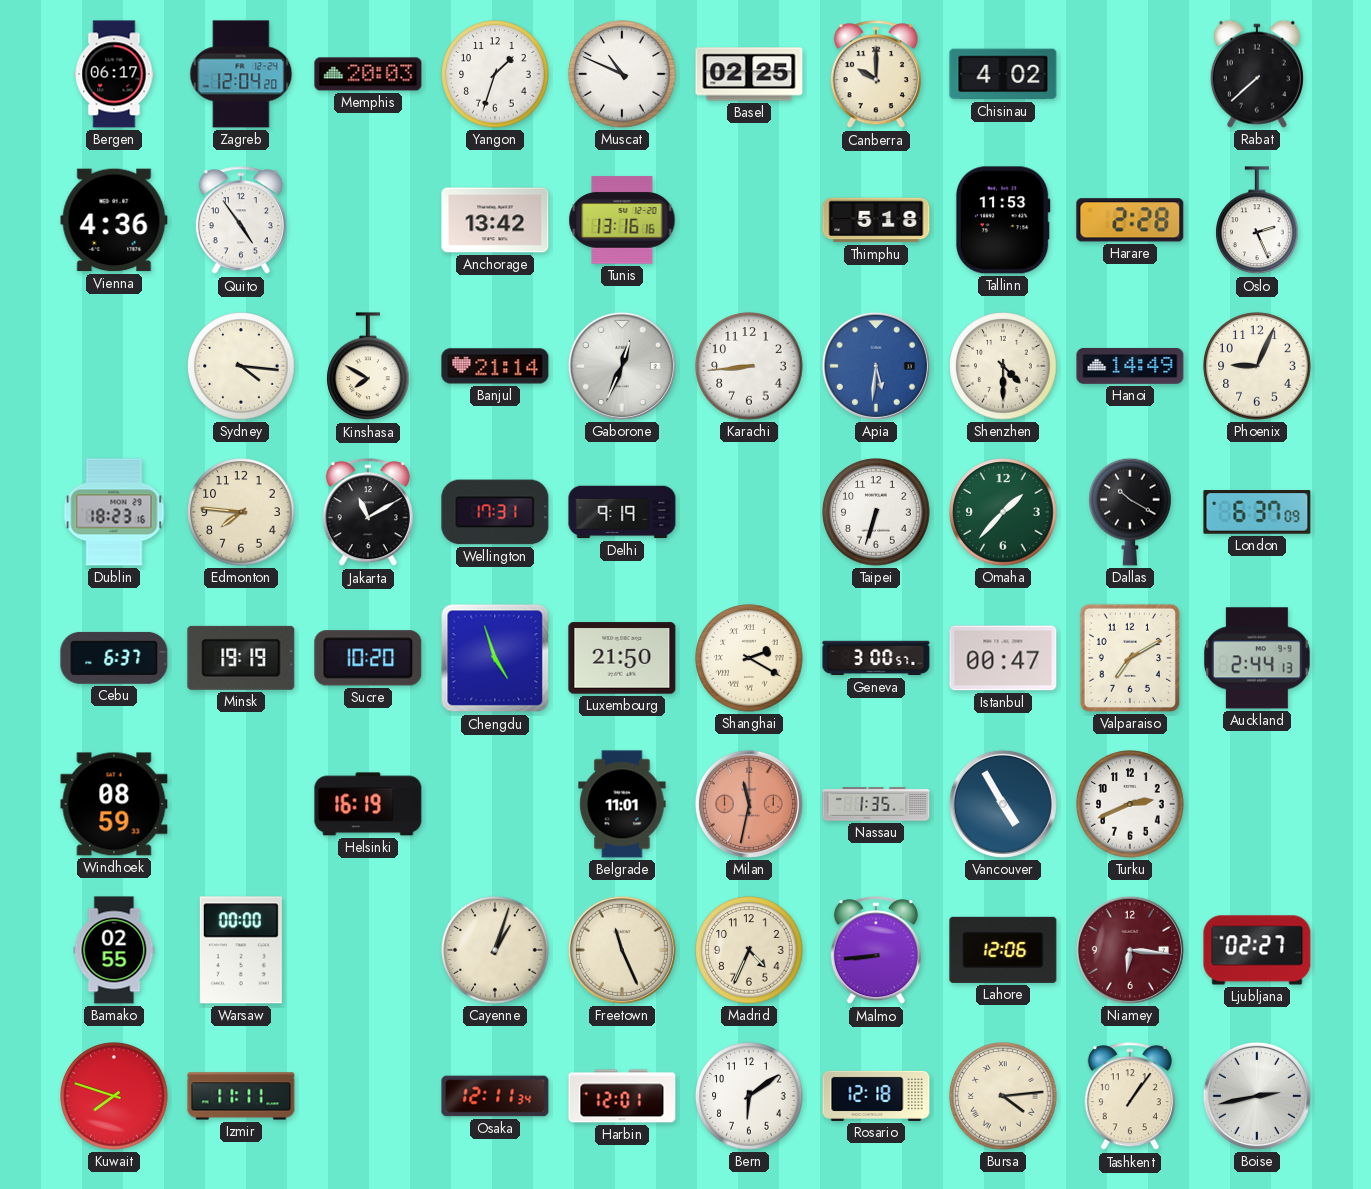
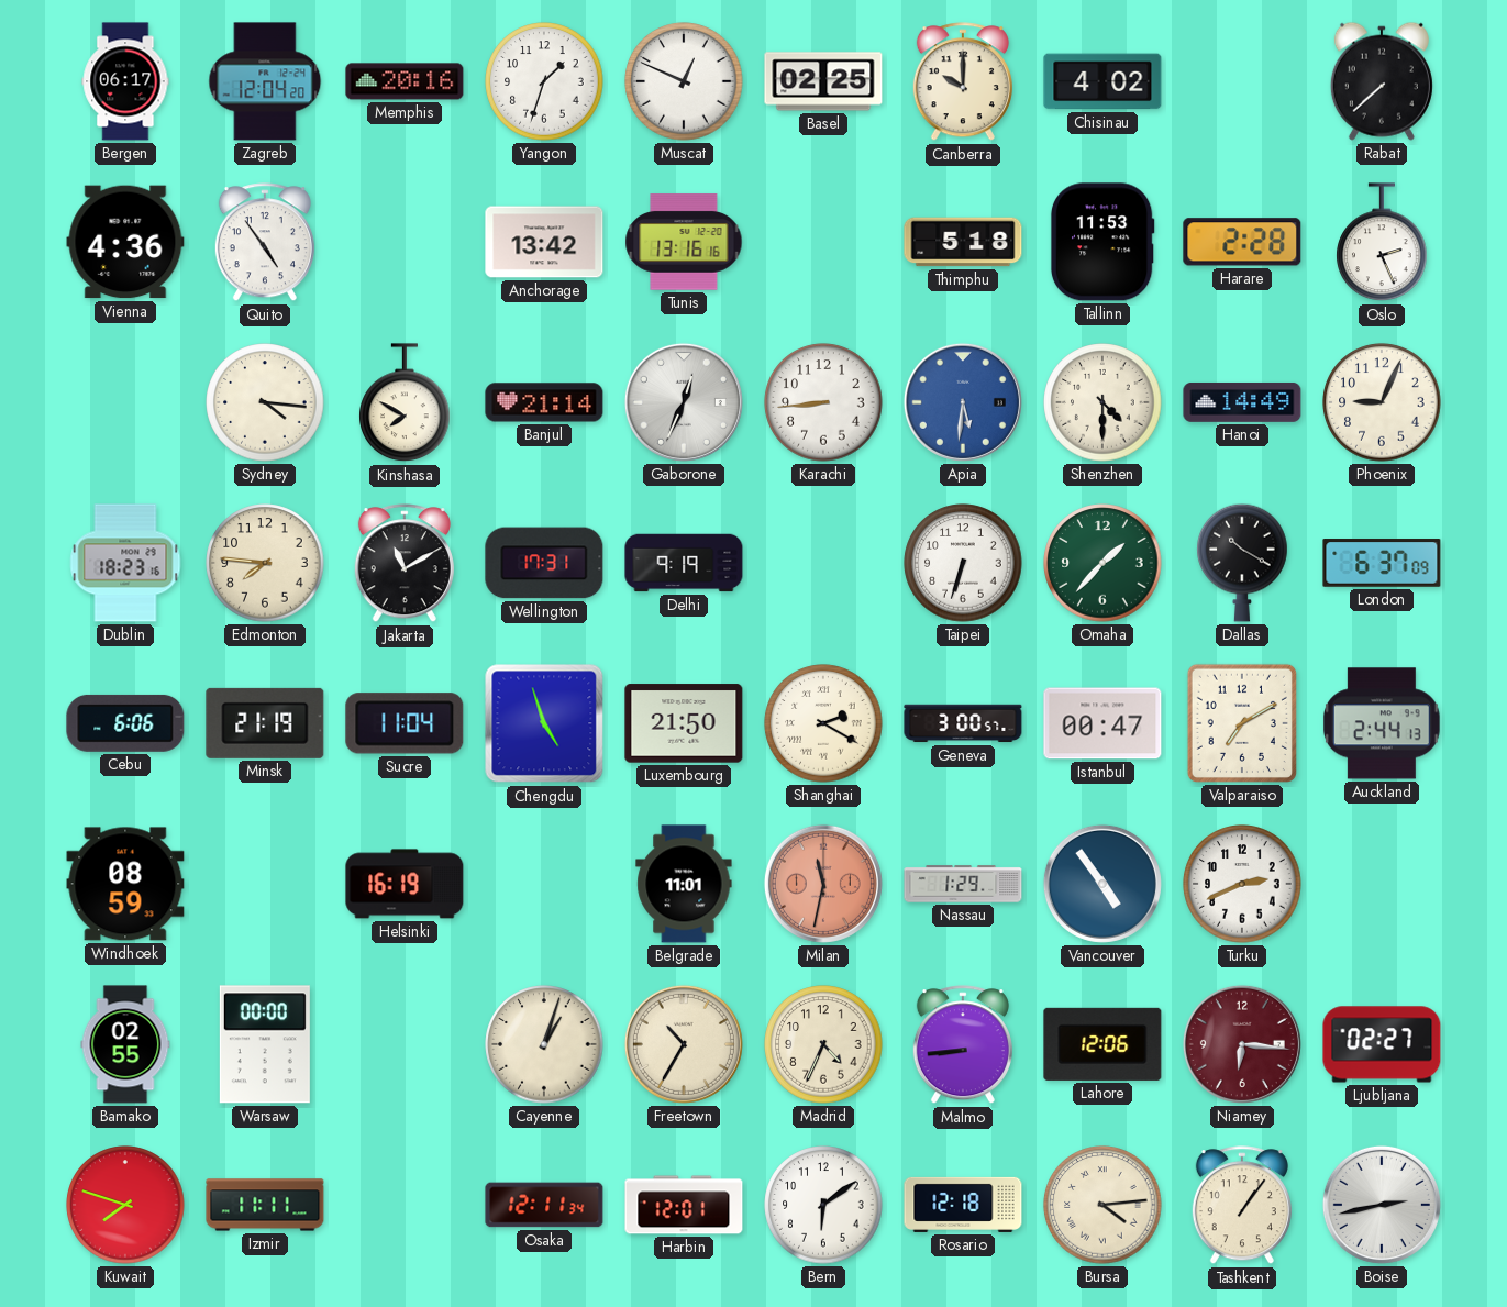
Memphis: 20:03 -> 20:16
Muscat: 10:49 -> 12:49
Cebu: 6:37 -> 6:06
Minsk: 19:19 -> 21:19
Sucre: 10:20 -> 11:04
Nassau: 1:35 -> 1:29
Vancouver: 4:55 -> 4:54
Freetown: 11:26 -> 10:35
